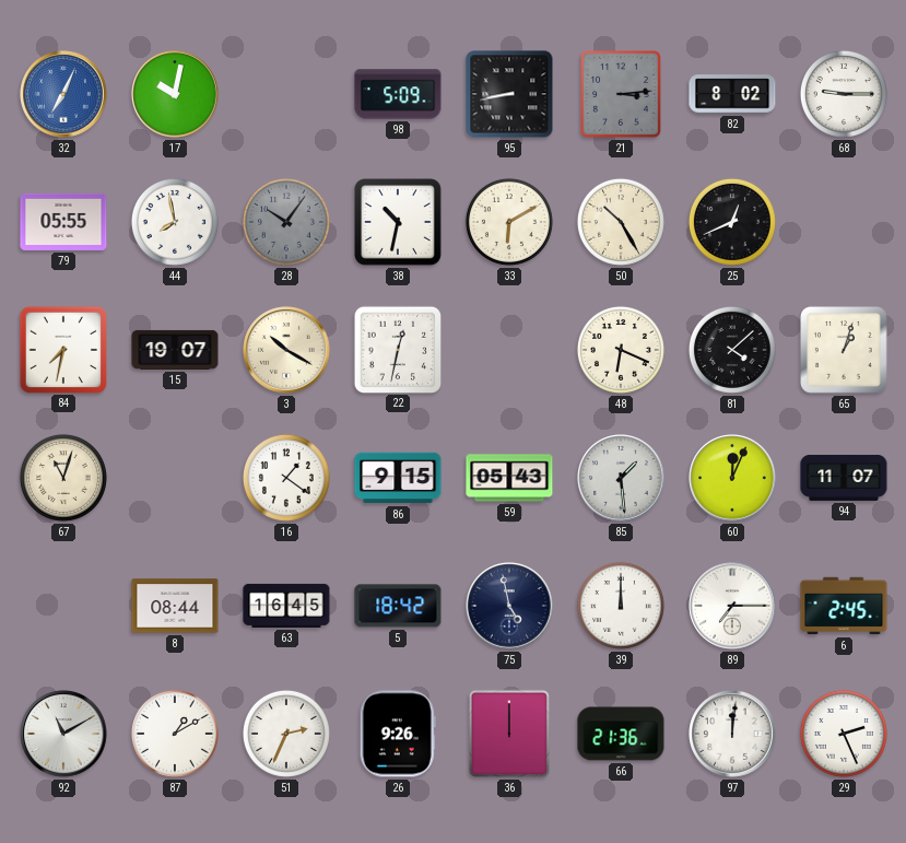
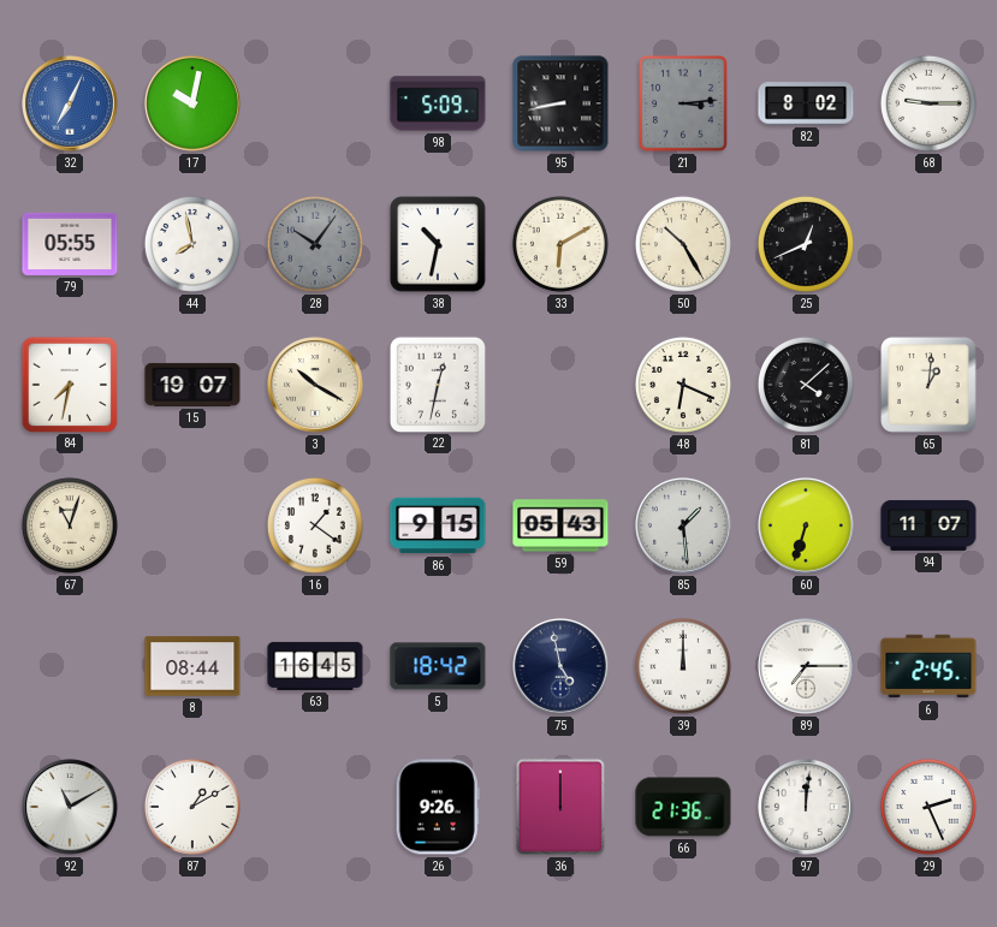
65: 1:03 -> 1:01
60: 12:04 -> 6:33
51: 2:34 -> none
